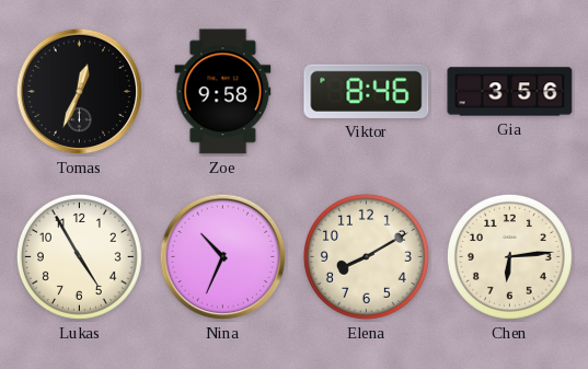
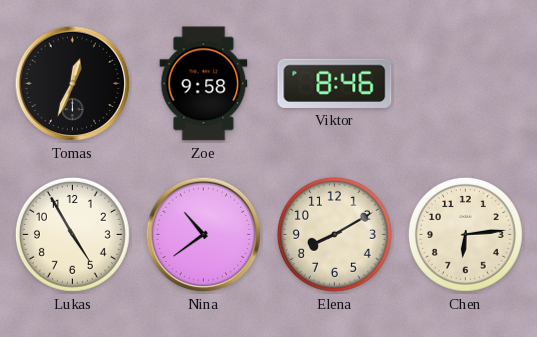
Gia: 3:56 -> none
Nina: 10:34 -> 10:39
